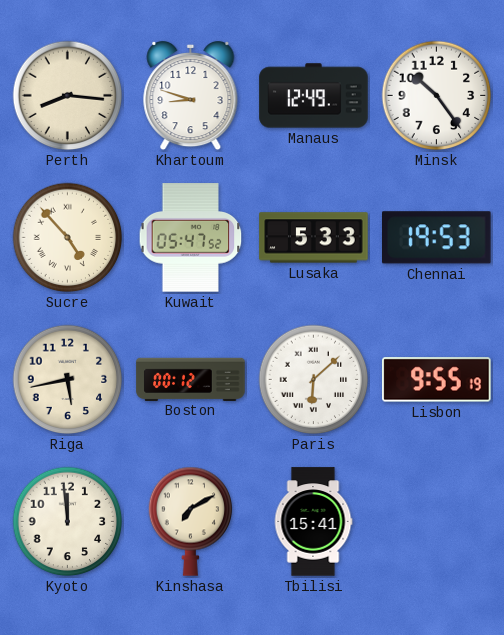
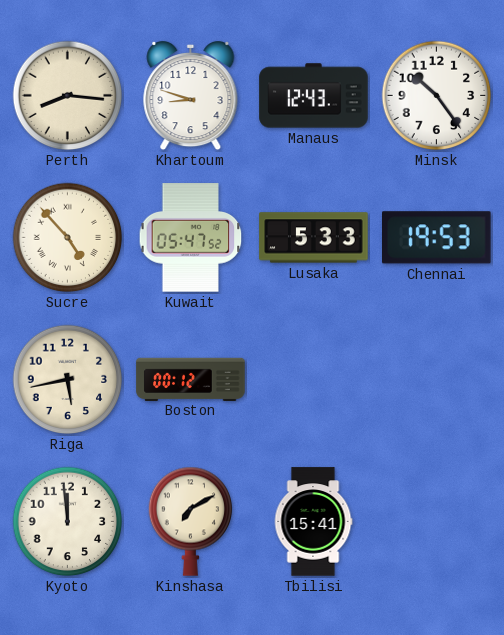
Manaus: 12:49 -> 12:43
Paris: 6:08 -> none
Lisbon: 9:55 -> none
